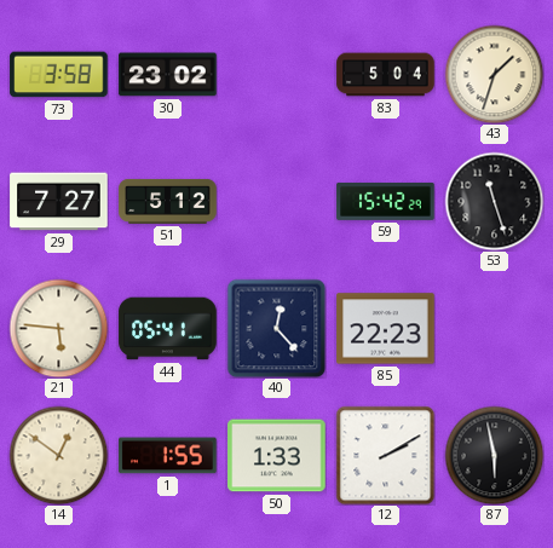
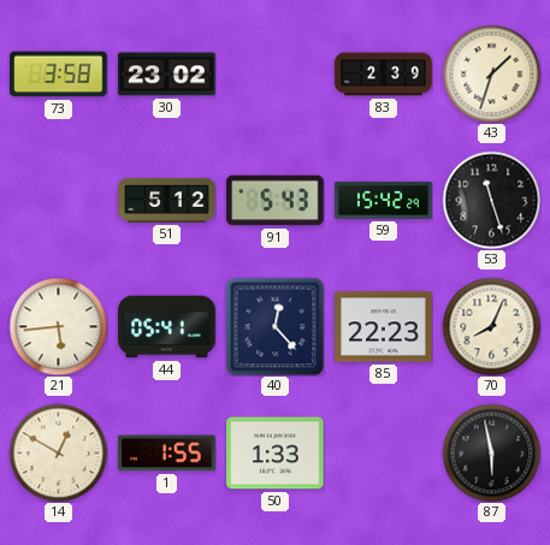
83: 5:04 -> 2:39
29: 7:27 -> none
91: none -> 5:43
21: 5:46 -> 5:44
70: none -> 8:04
14: 12:51 -> 12:50
12: 2:10 -> none
